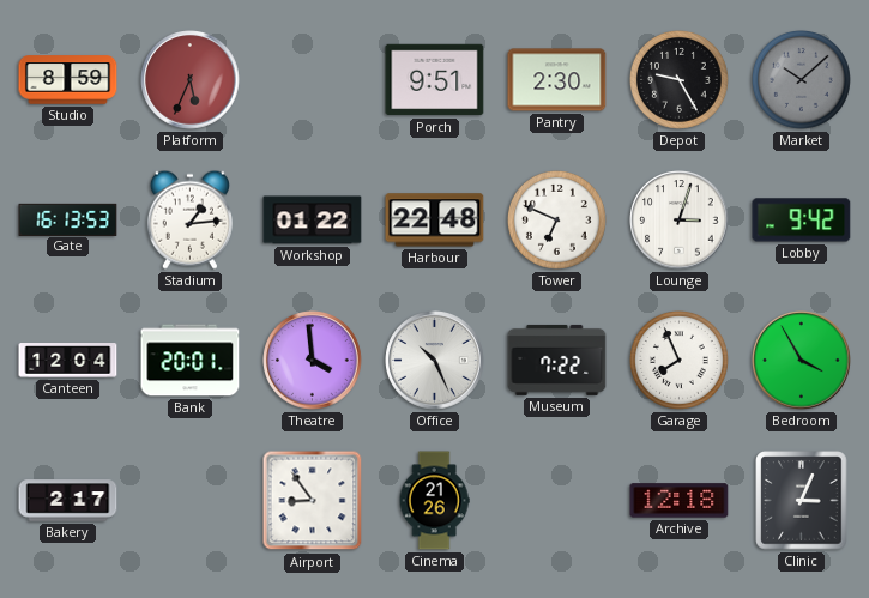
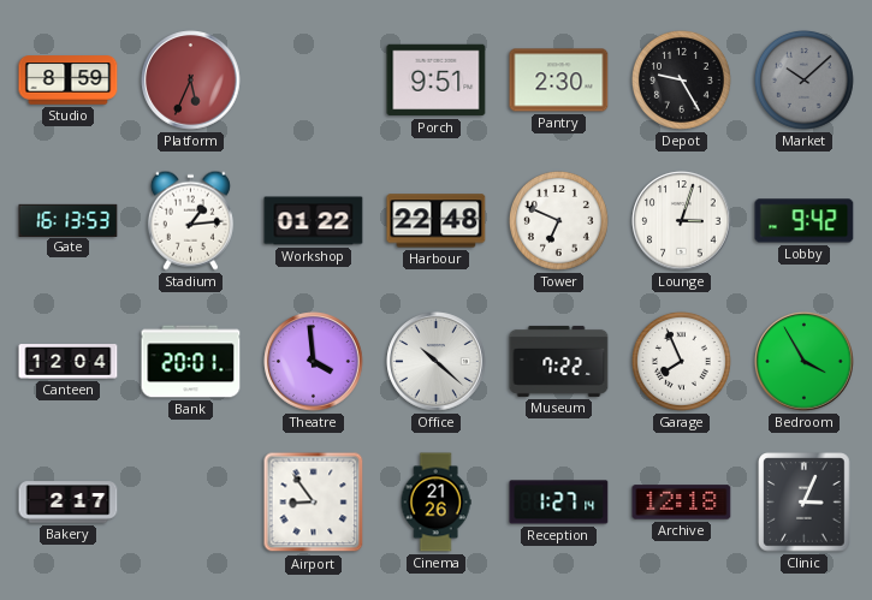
Office: 10:26 -> 10:22
Reception: none -> 1:27
